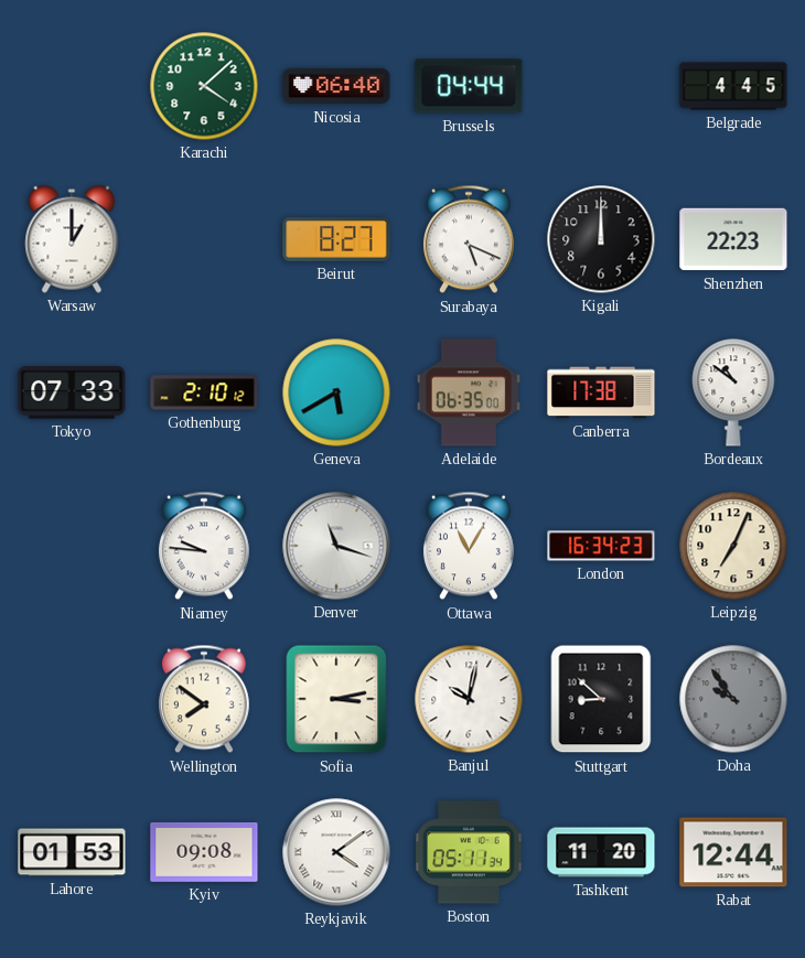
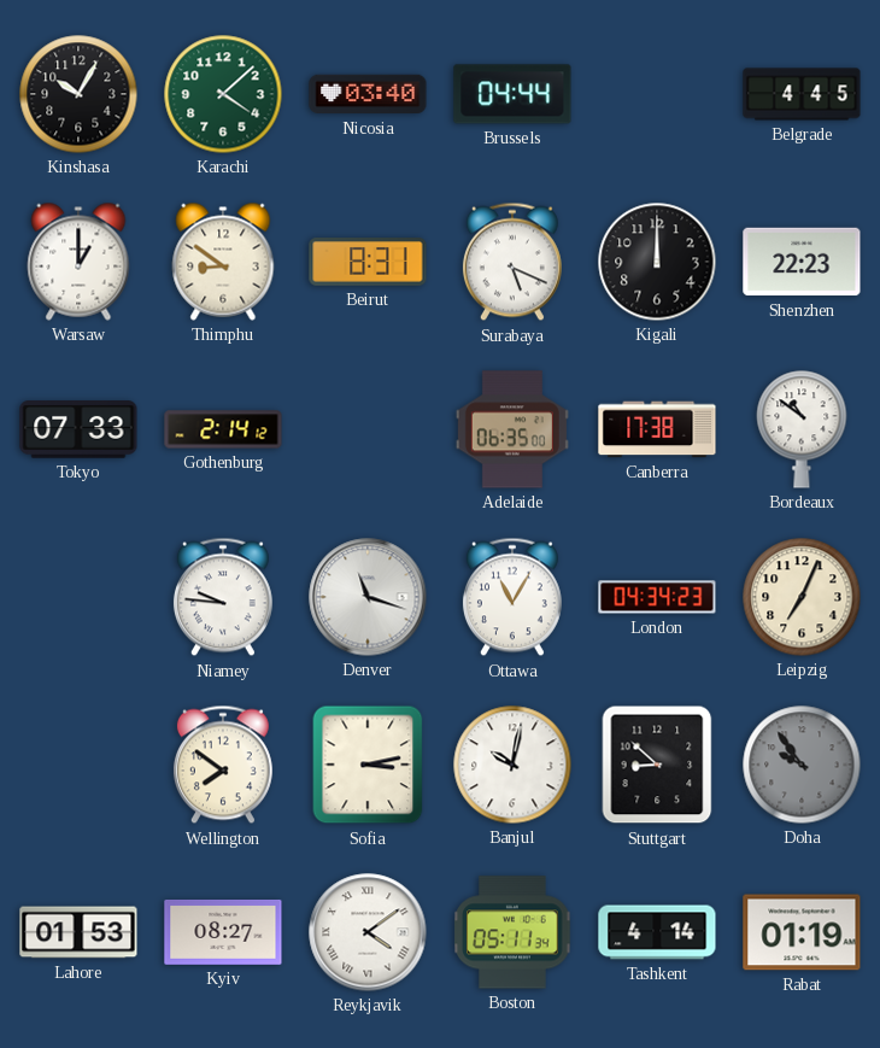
Kinshasa: none -> 10:05
Nicosia: 06:40 -> 03:40
Thimphu: none -> 8:51
Beirut: 8:27 -> 8:31
Gothenburg: 2:10 -> 2:14
Geneva: 5:40 -> none
London: 16:34 -> 04:34
Kyiv: 09:08 -> 08:27
Tashkent: 11:20 -> 4:14
Rabat: 12:44 -> 01:19
